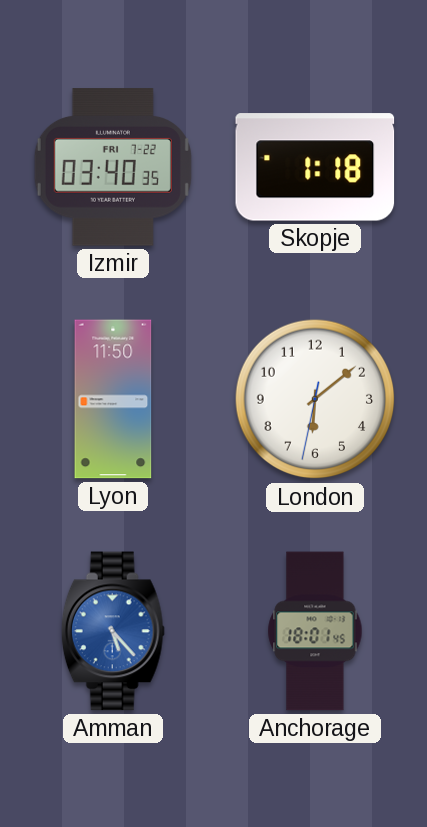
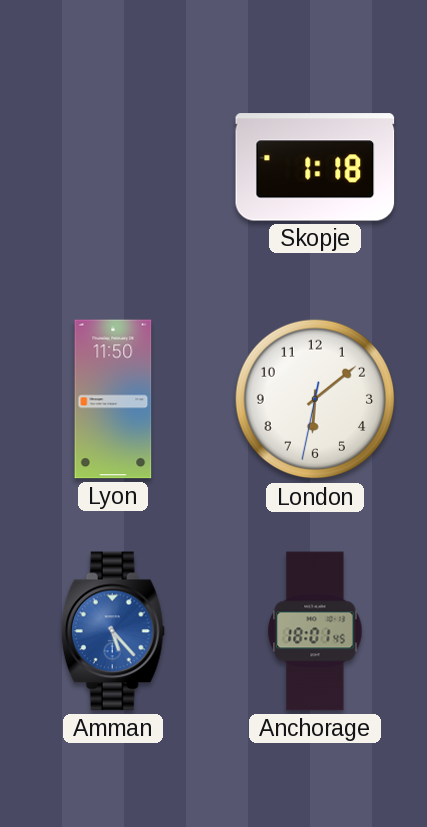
Izmir: 03:40 -> none
